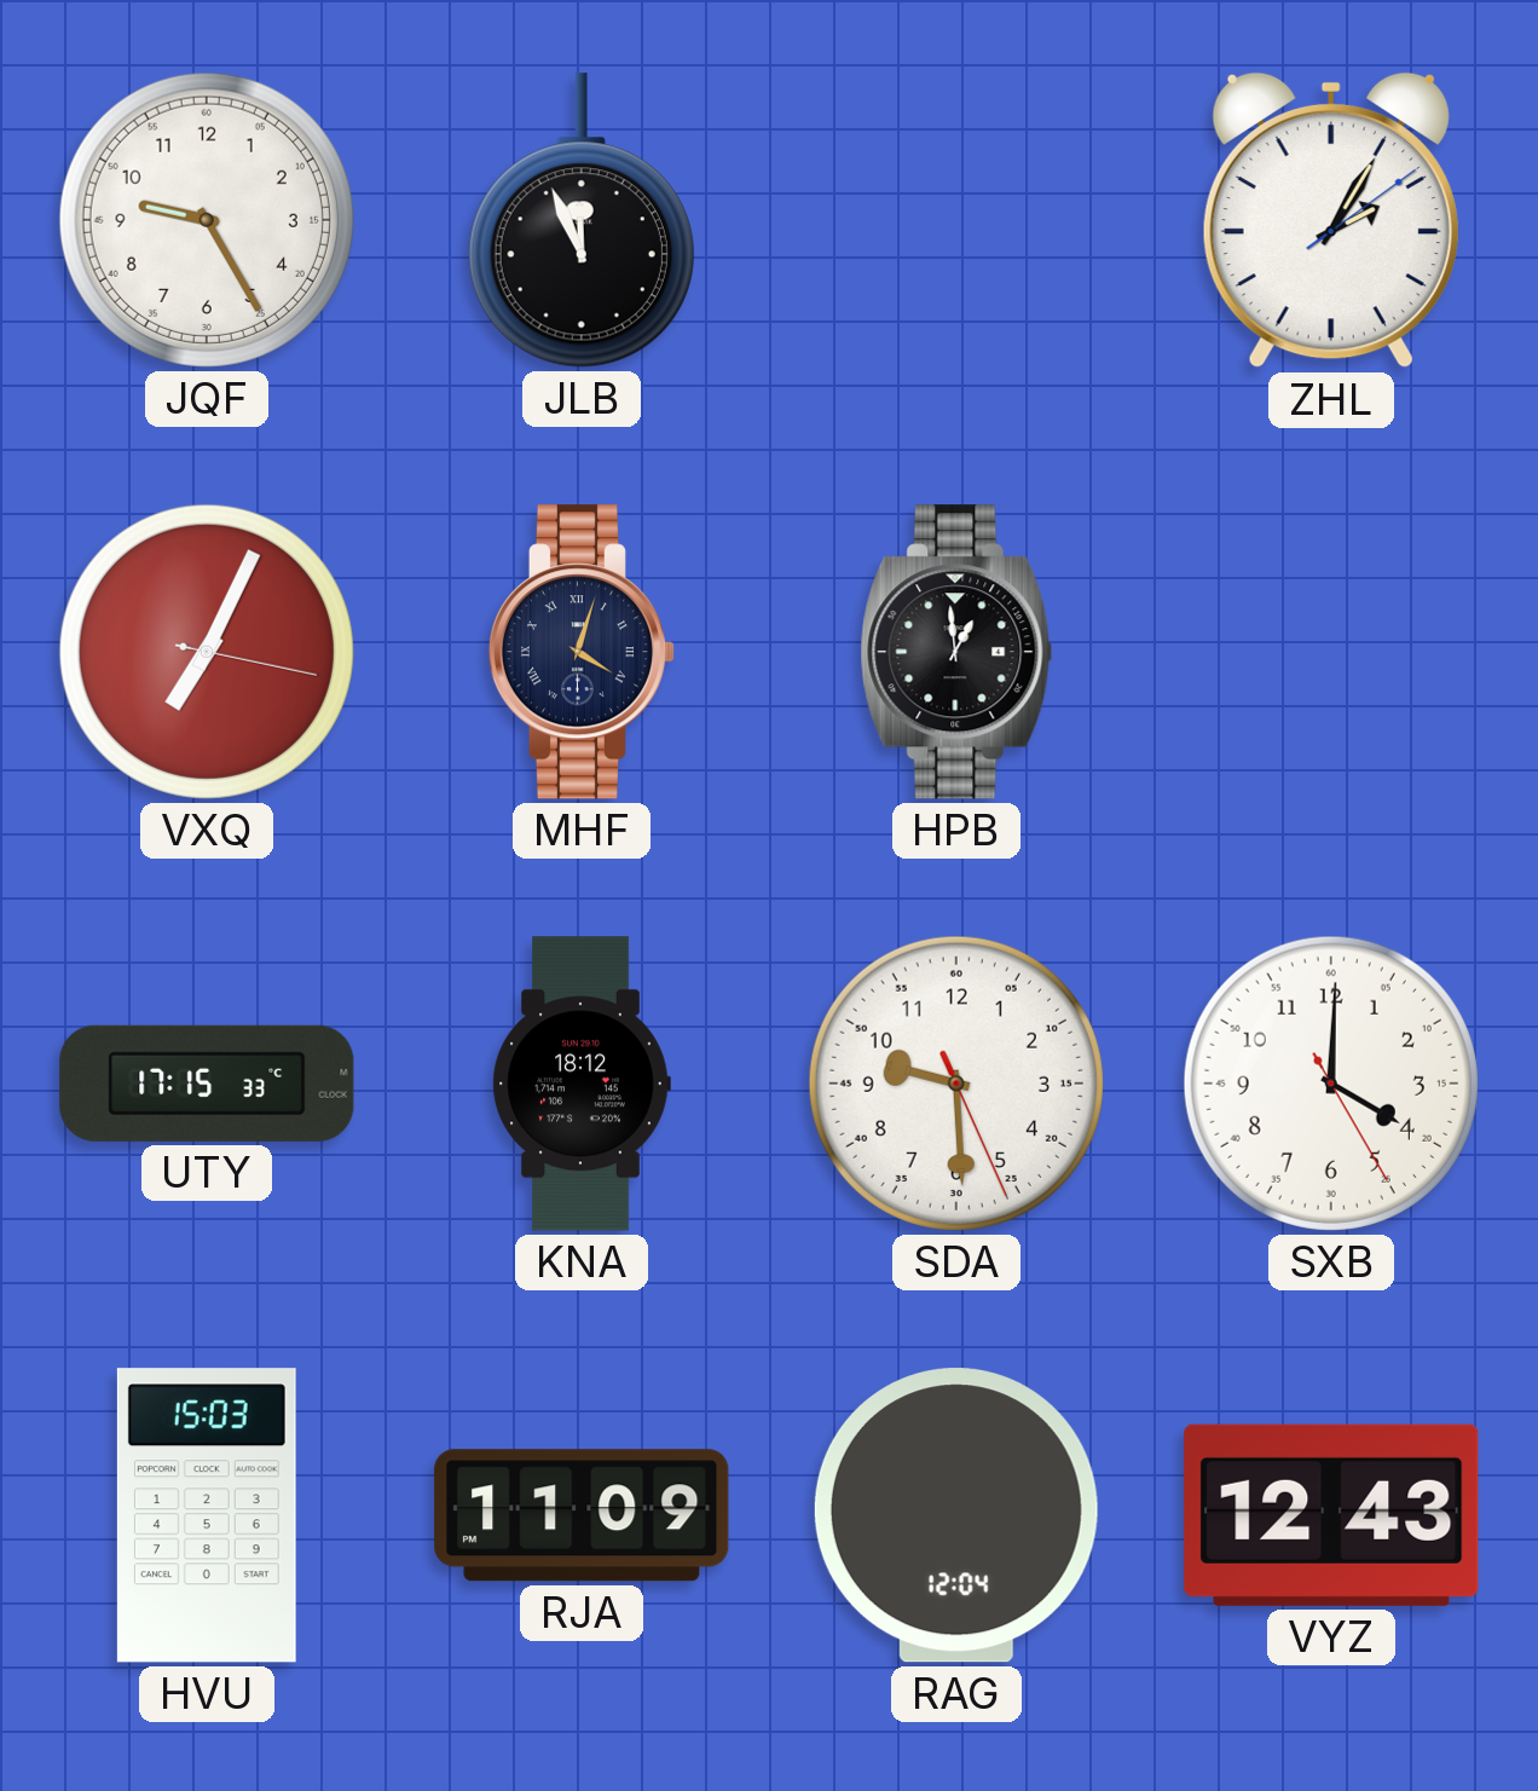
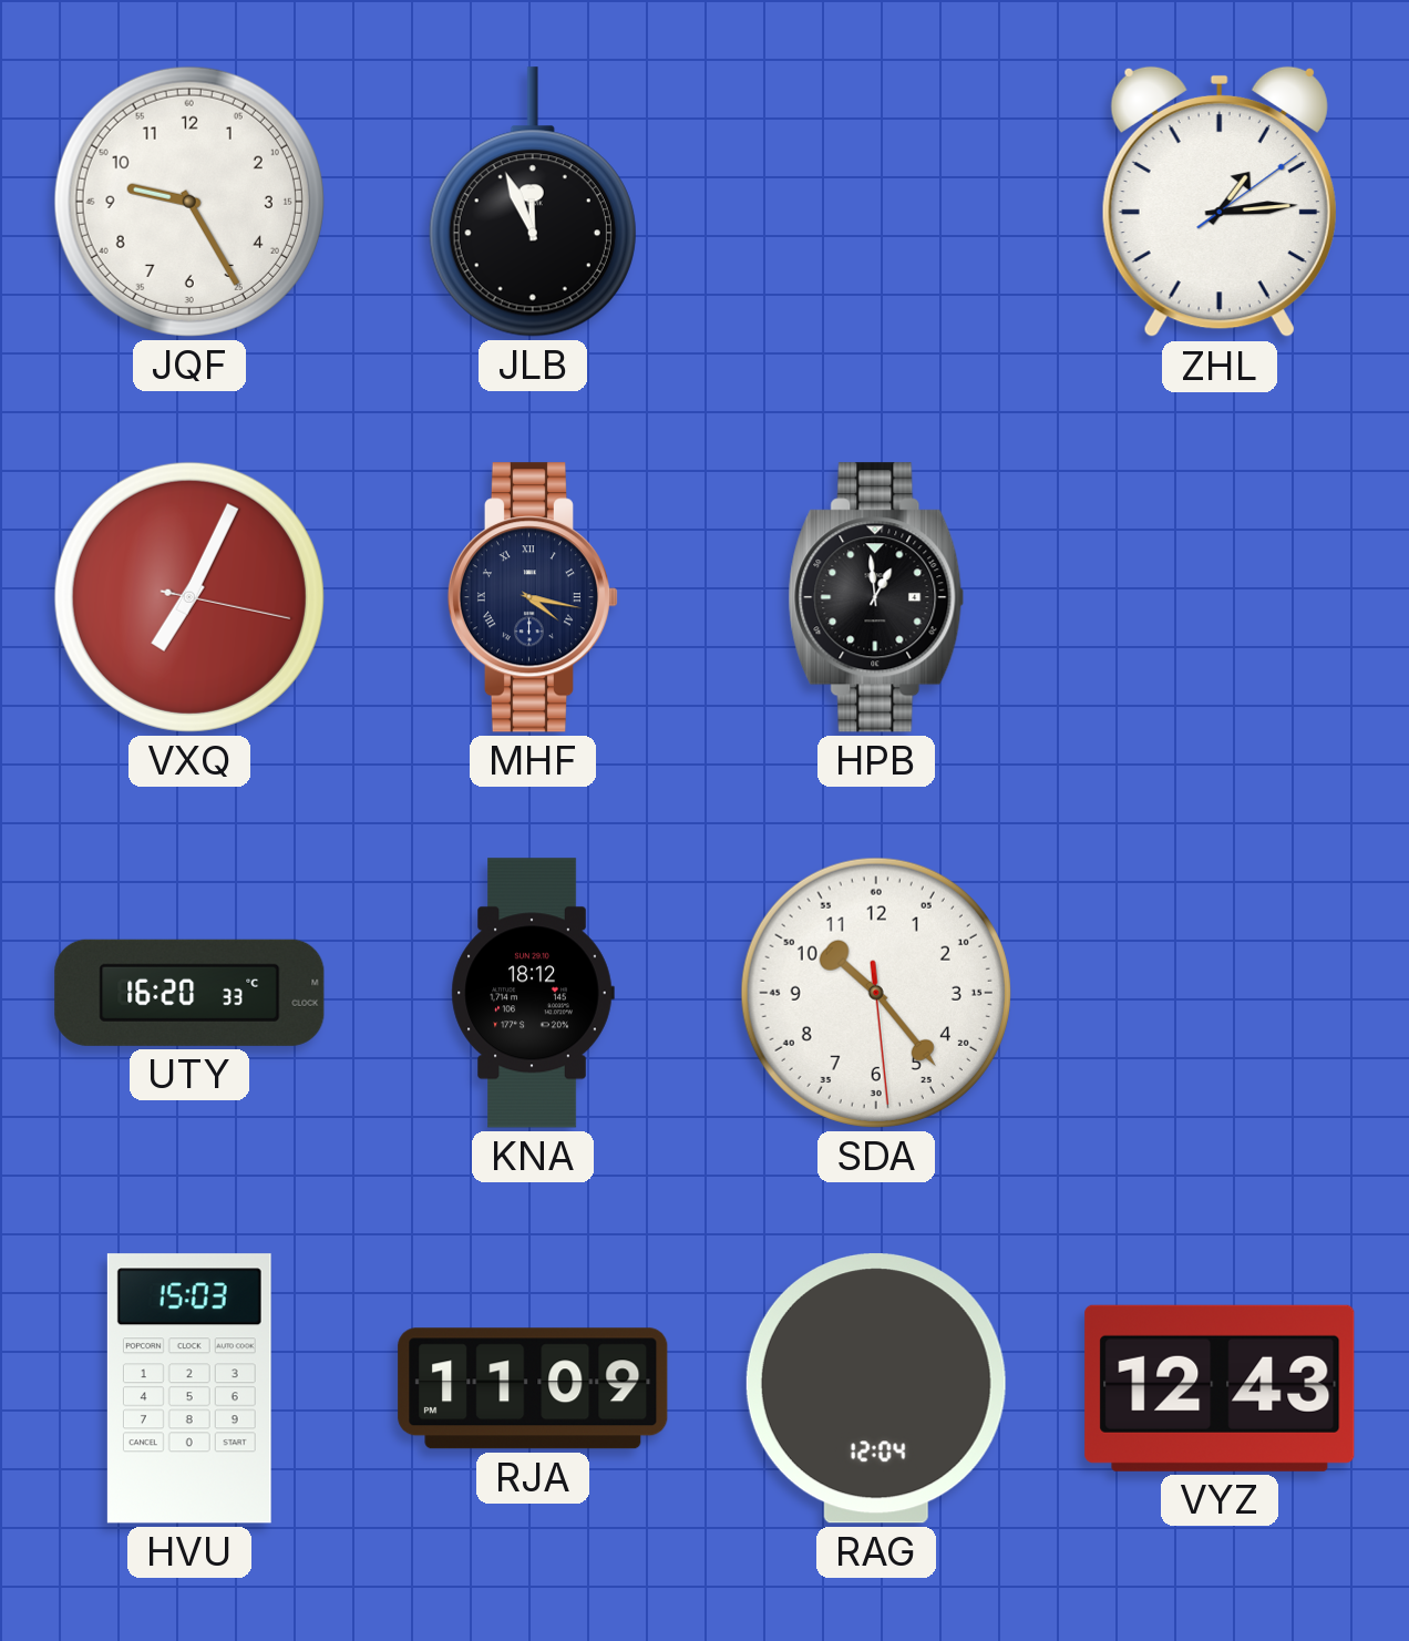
ZHL: 2:05 -> 1:14
MHF: 4:03 -> 4:17
UTY: 17:15 -> 16:20
SDA: 9:29 -> 10:23
SXB: 4:00 -> none
